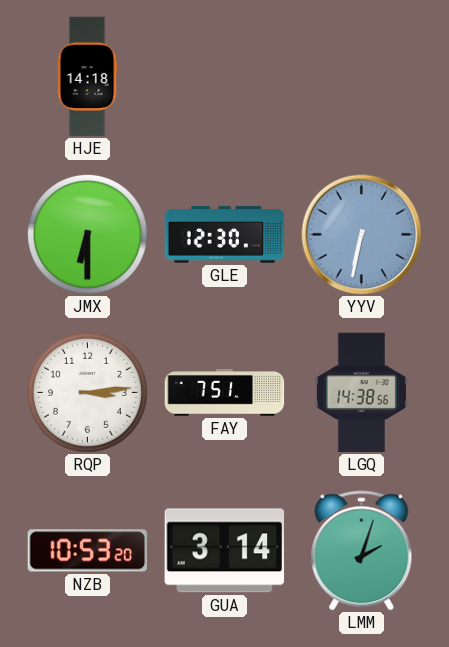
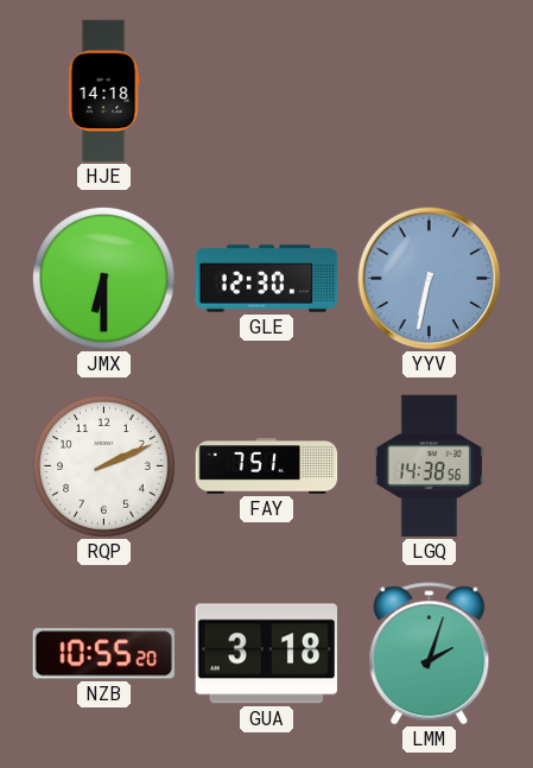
RQP: 3:14 -> 2:11
NZB: 10:53 -> 10:55
GUA: 3:14 -> 3:18
